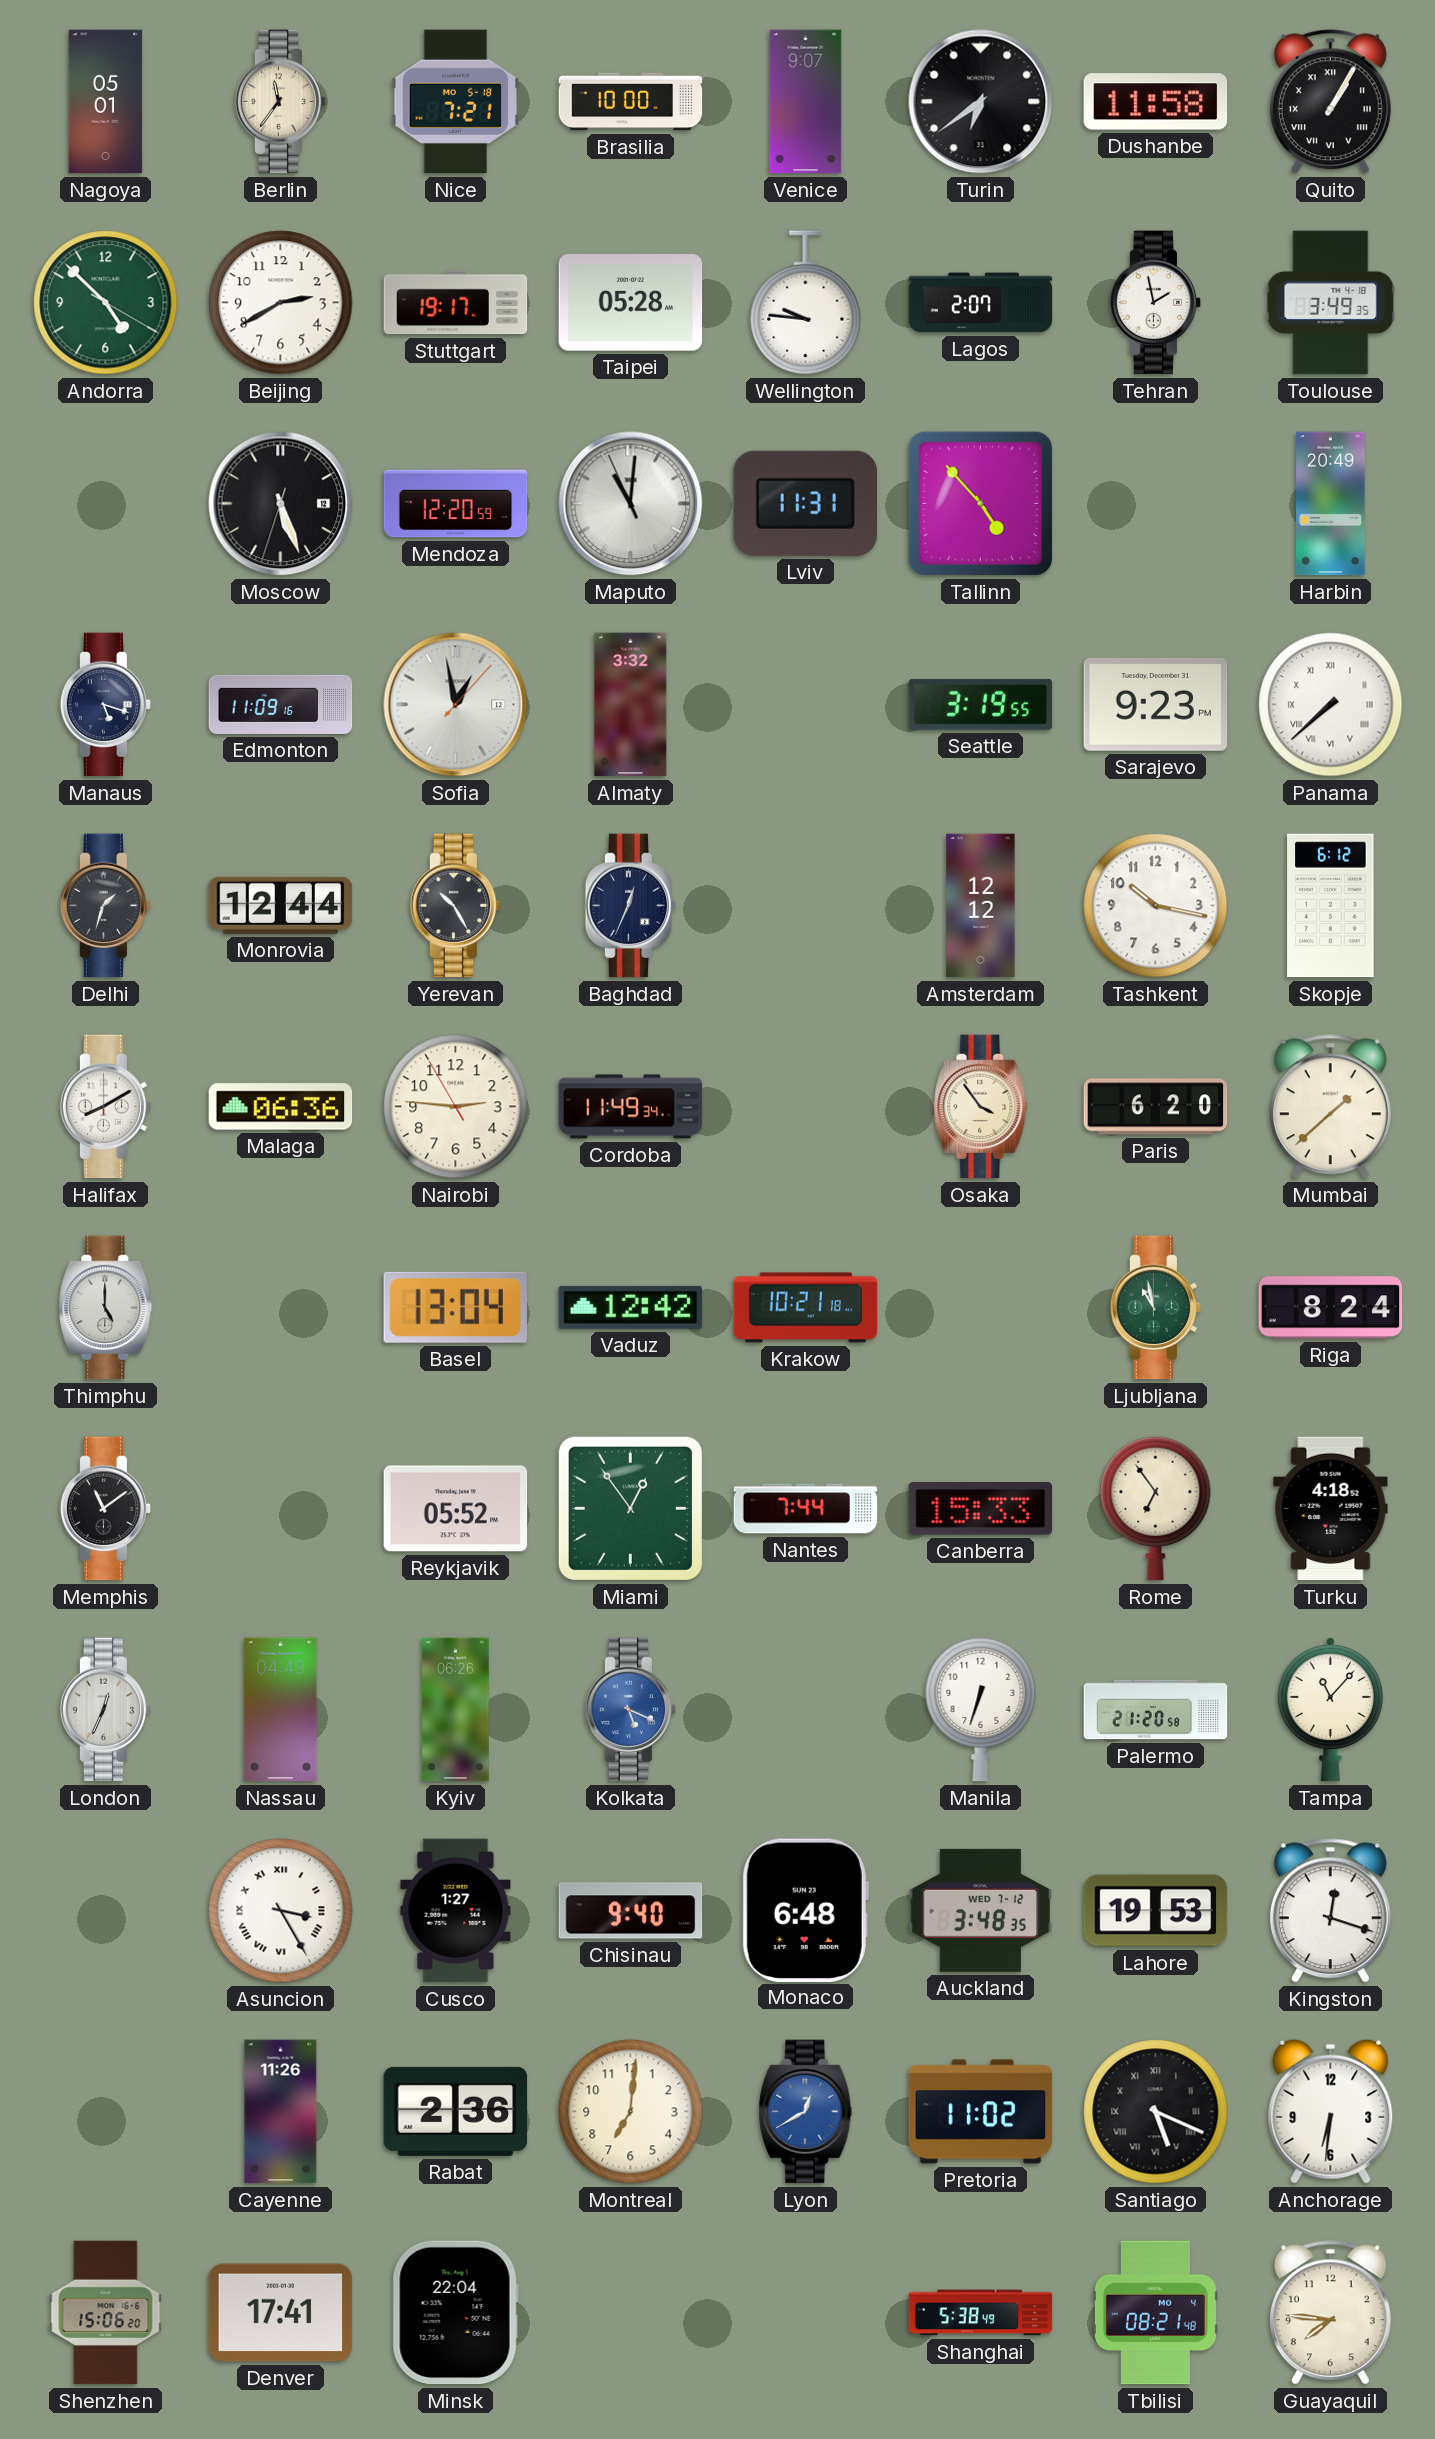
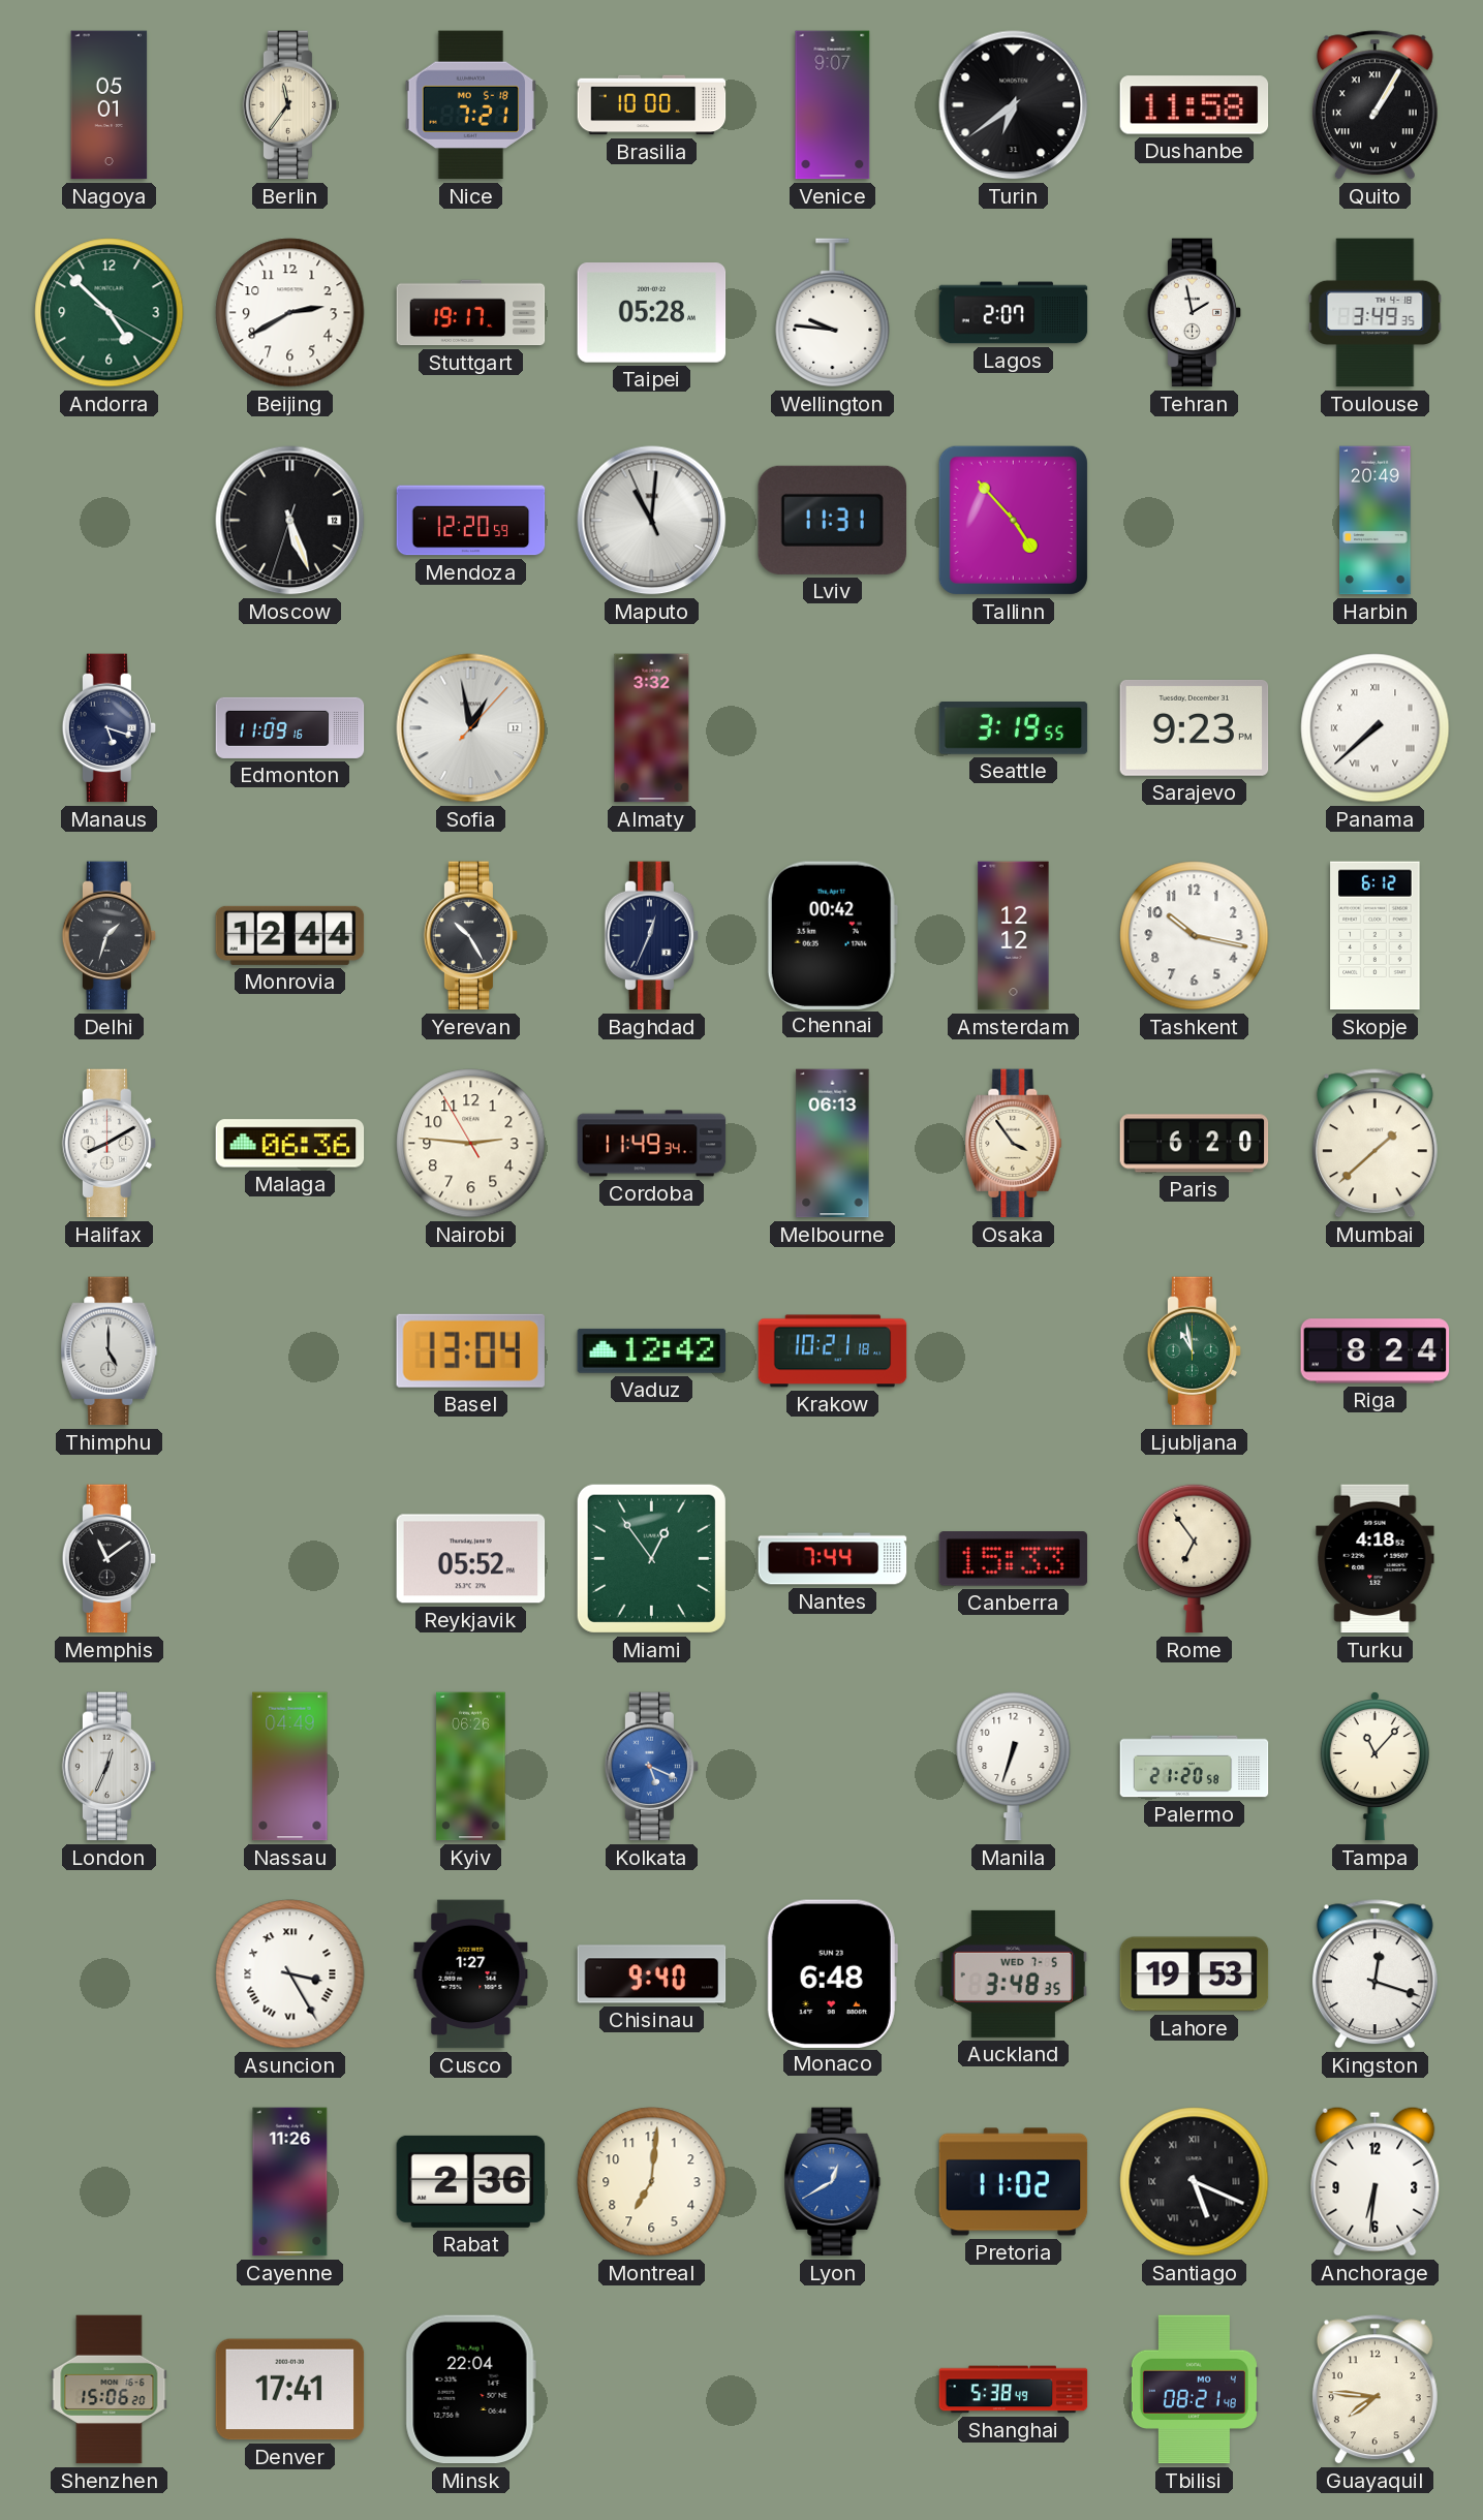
Chennai: none -> 00:42
Melbourne: none -> 06:13
Auckland date: WED 7-12 -> WED 7-5
